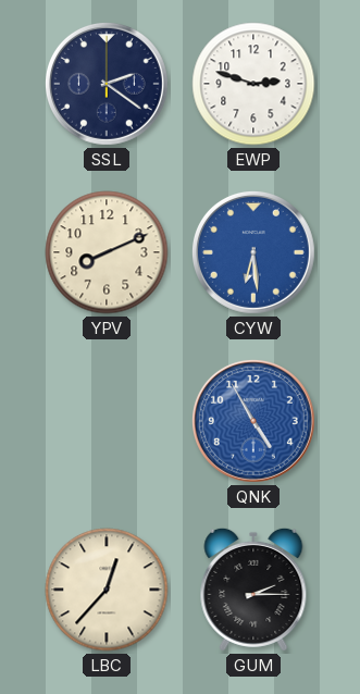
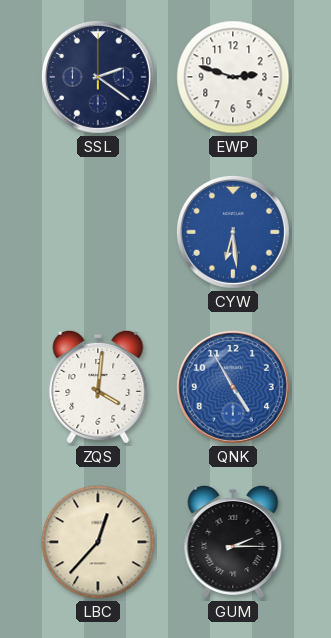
YPV: 8:11 -> none
ZQS: none -> 4:01
